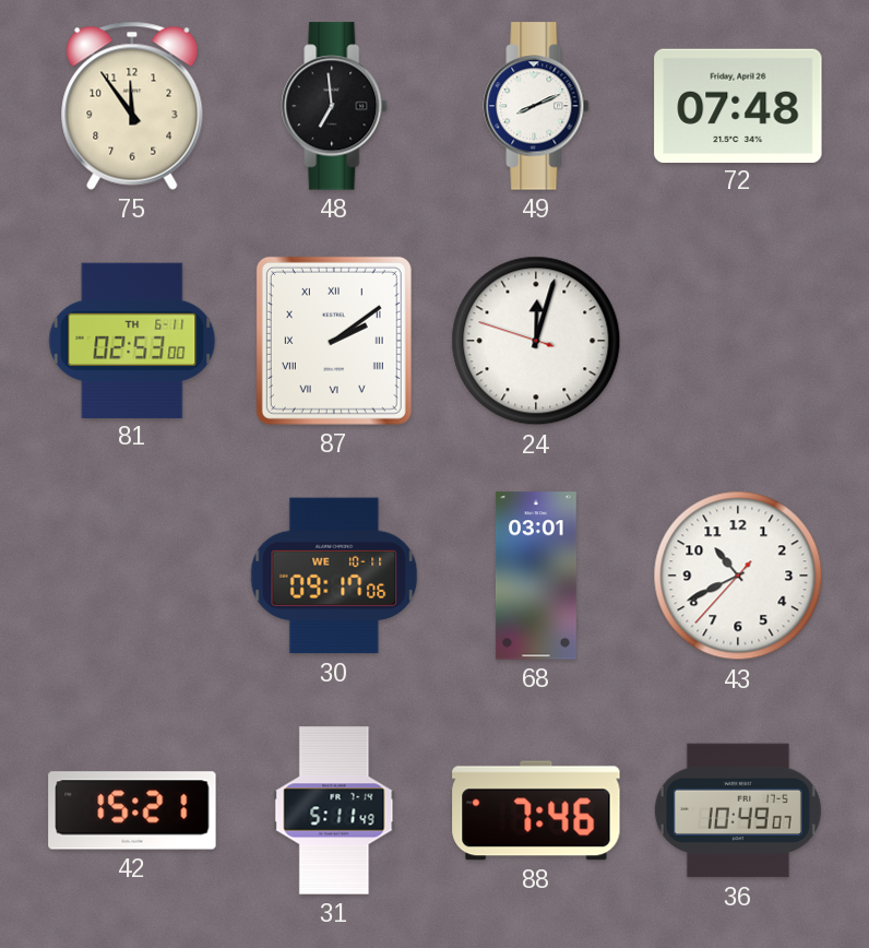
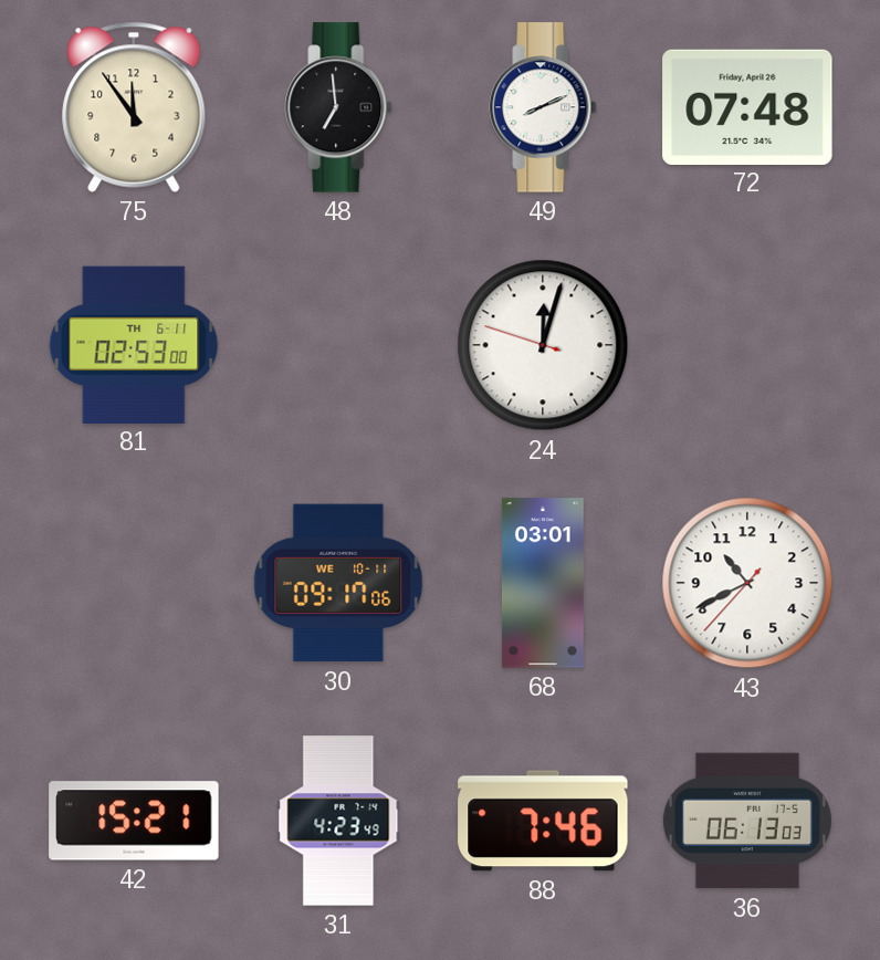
87: 2:09 -> none
31: 5:11 -> 4:23
36: 10:49 -> 06:13
